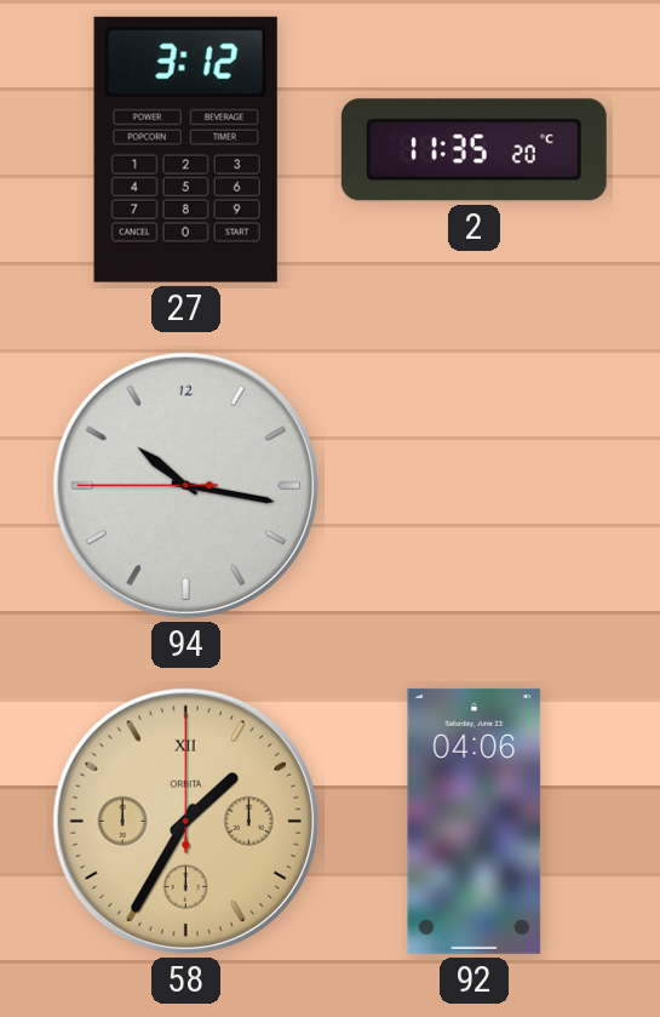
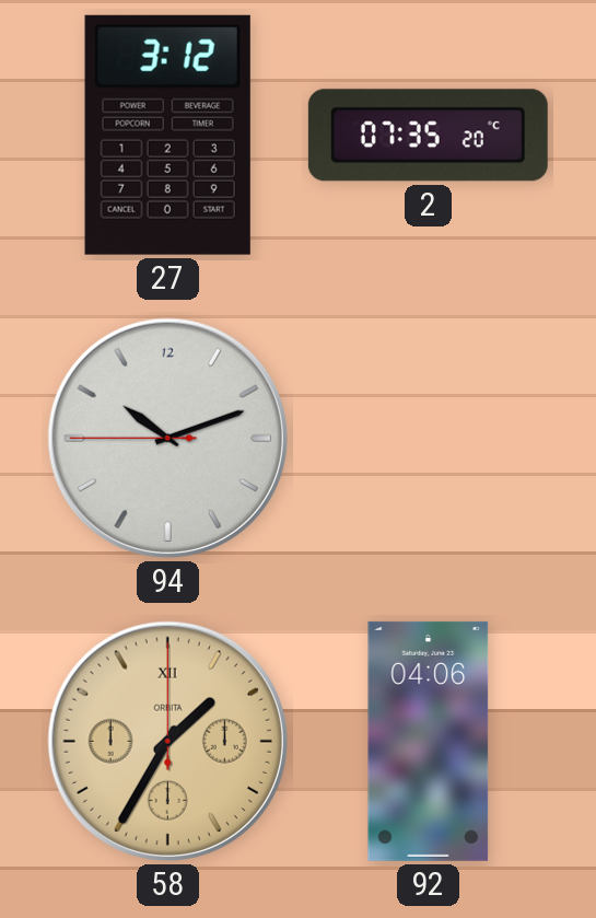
2: 11:35 -> 07:35
94: 10:16 -> 10:11
